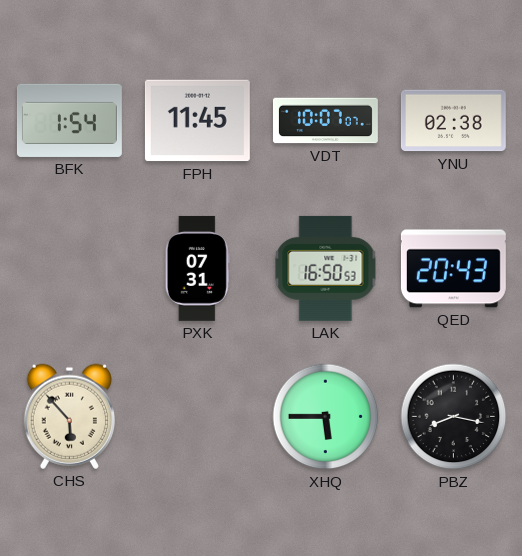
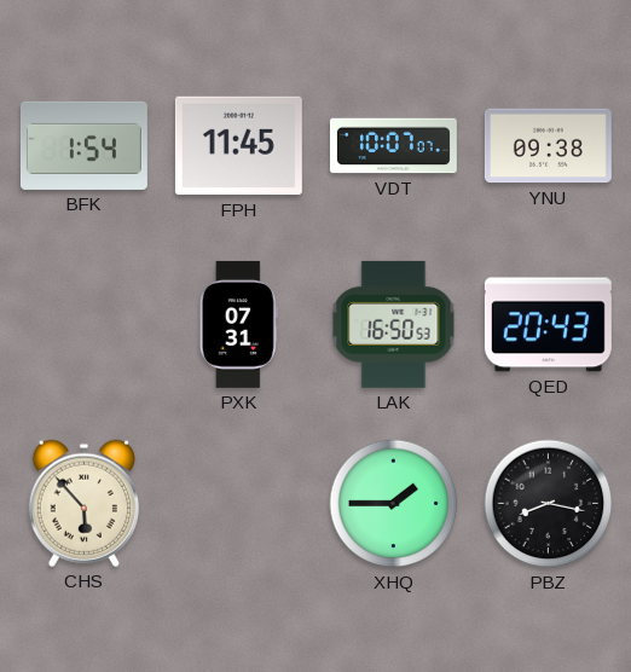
YNU: 02:38 -> 09:38
XHQ: 5:45 -> 1:45
